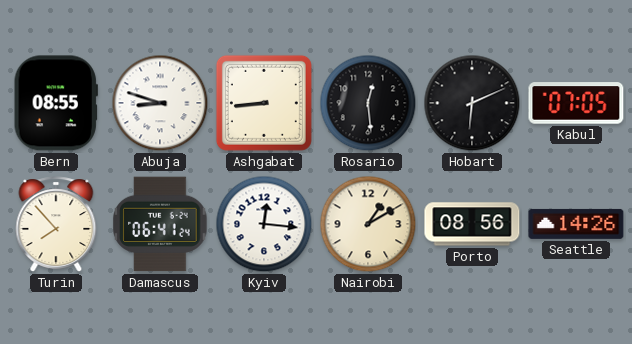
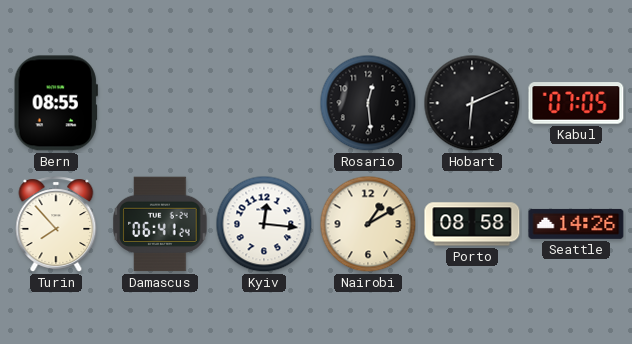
Abuja: 8:48 -> none
Ashgabat: 8:44 -> none
Porto: 08:56 -> 08:58
